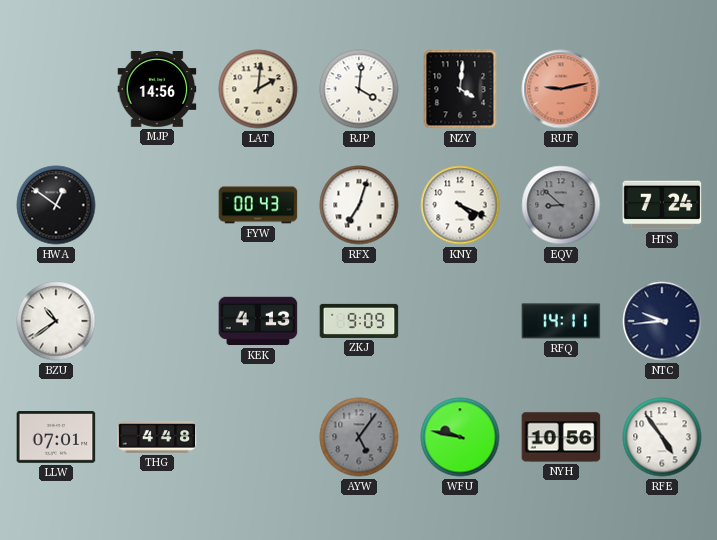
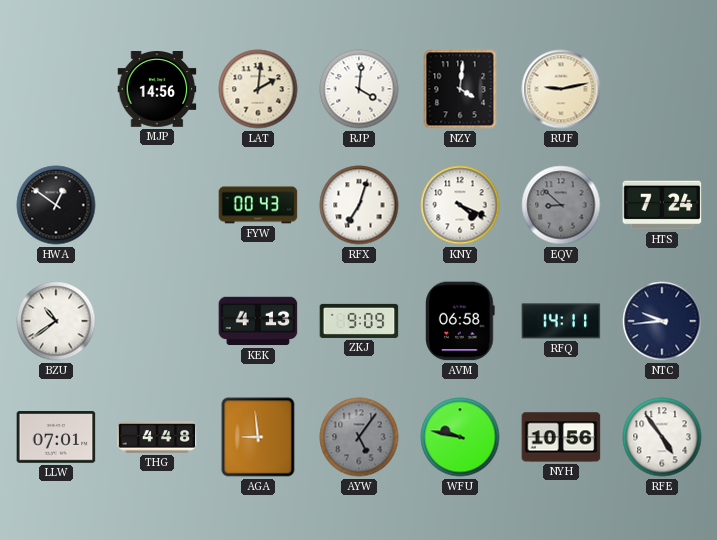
RUF dial: salmon -> cream
AVM: none -> 06:58
AGA: none -> 8:59
